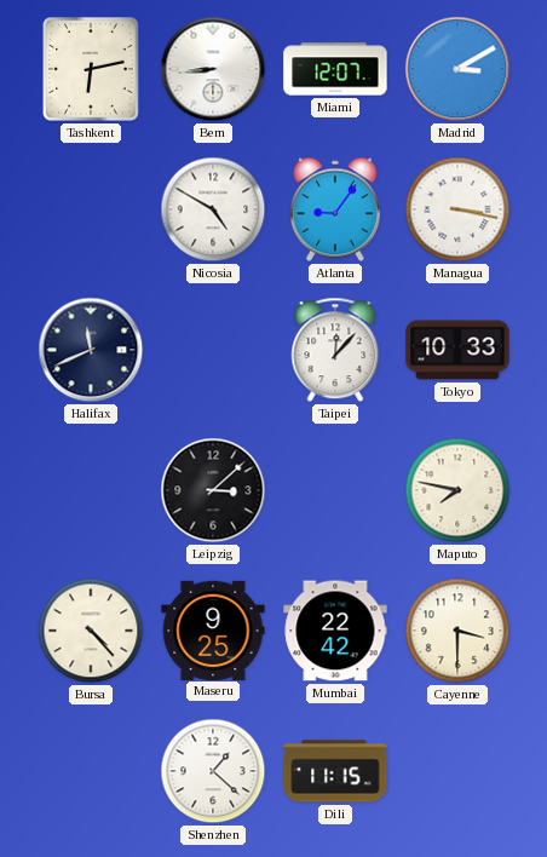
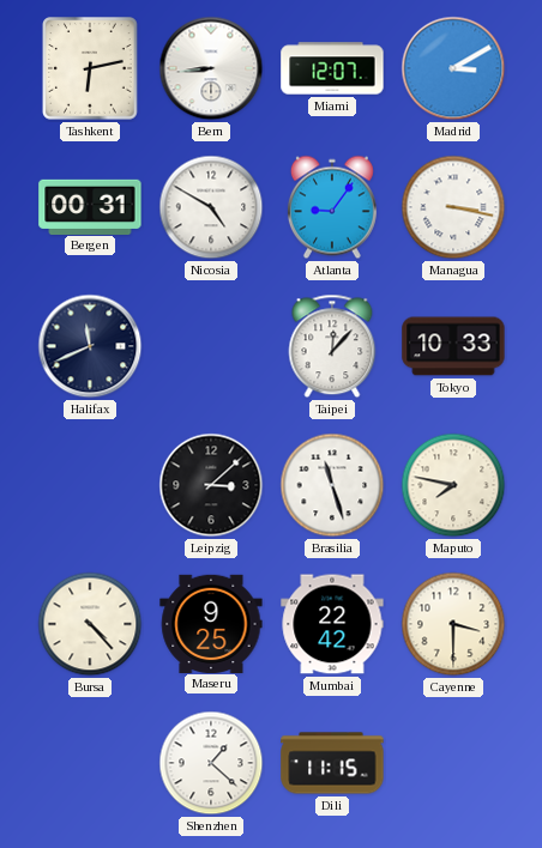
Bergen: none -> 00:31
Brasilia: none -> 11:27
